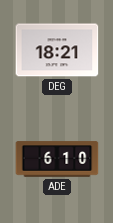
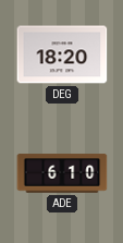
DEG: 18:21 -> 18:20
